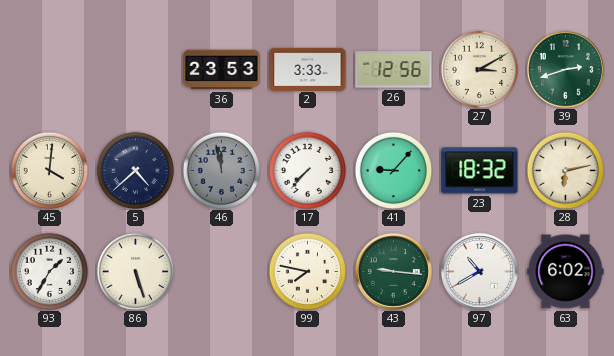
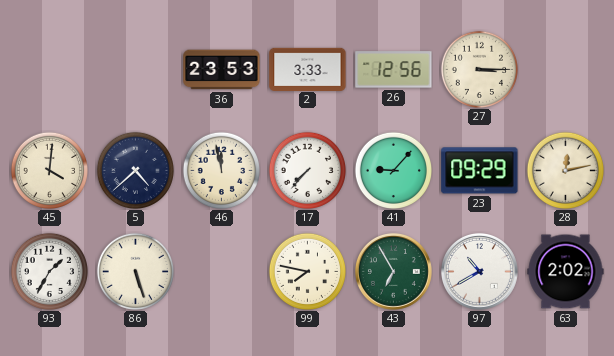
27: 3:10 -> 3:15
39: 2:42 -> none
46 dial: grey -> cream
23: 18:32 -> 09:29
28: 6:13 -> 12:13
43: 9:16 -> 6:55
63: 6:02 -> 2:02
